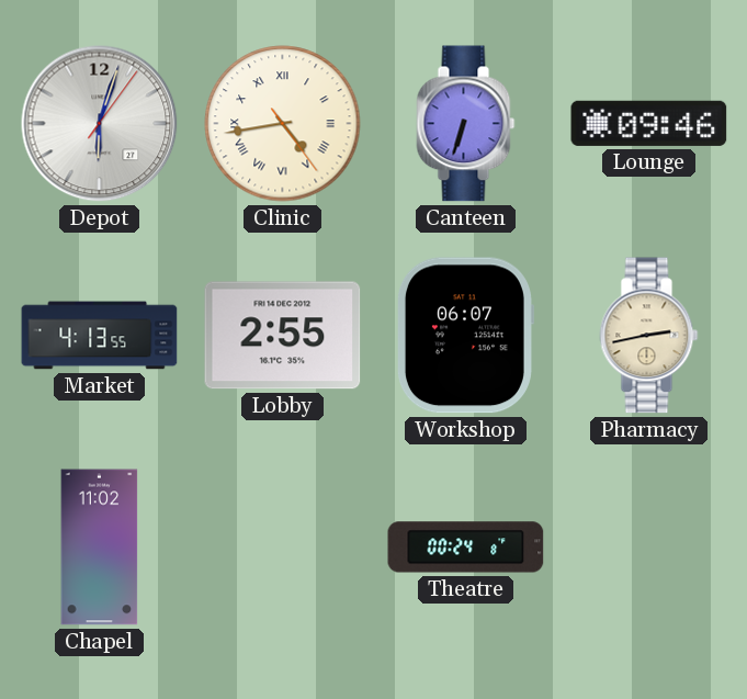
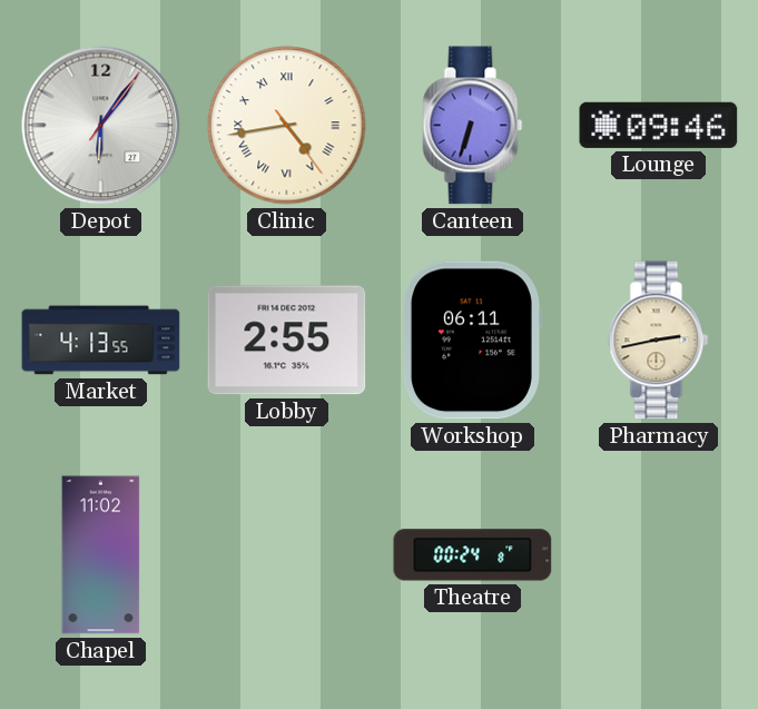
Depot: 6:03 -> 6:06
Workshop: 06:07 -> 06:11
